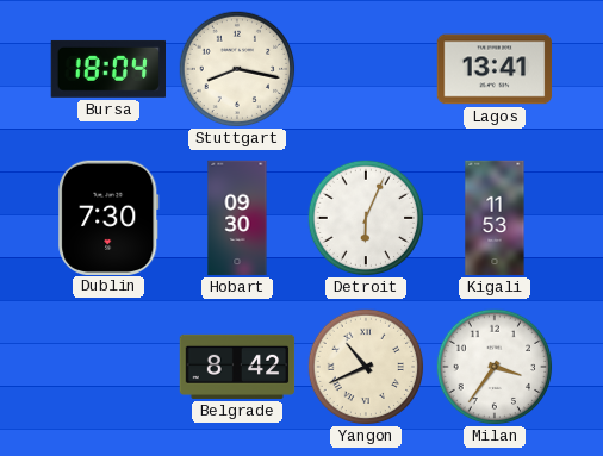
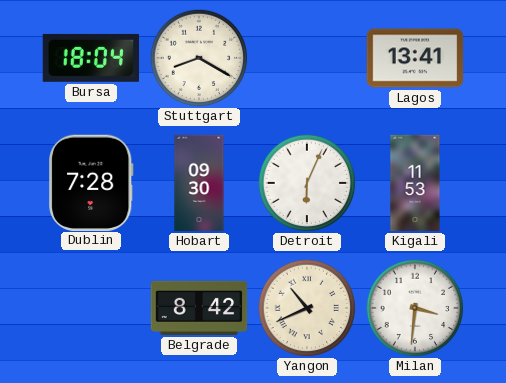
Stuttgart: 8:17 -> 8:20
Dublin: 7:30 -> 7:28
Milan: 3:36 -> 3:31
